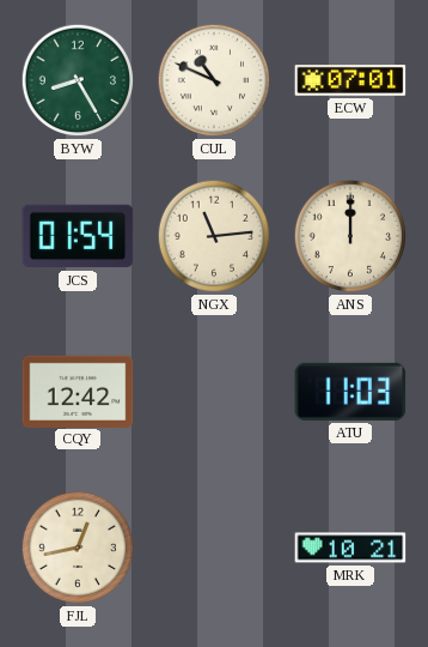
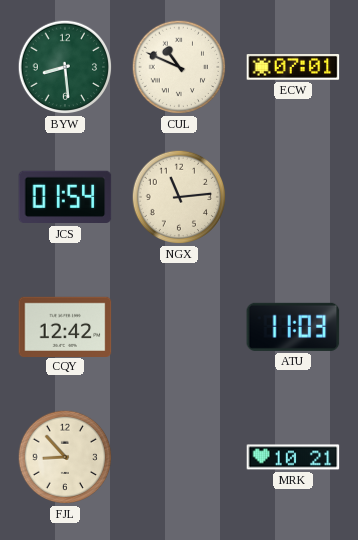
BYW: 8:25 -> 8:29
ANS: 12:00 -> none
FJL: 12:43 -> 8:53
